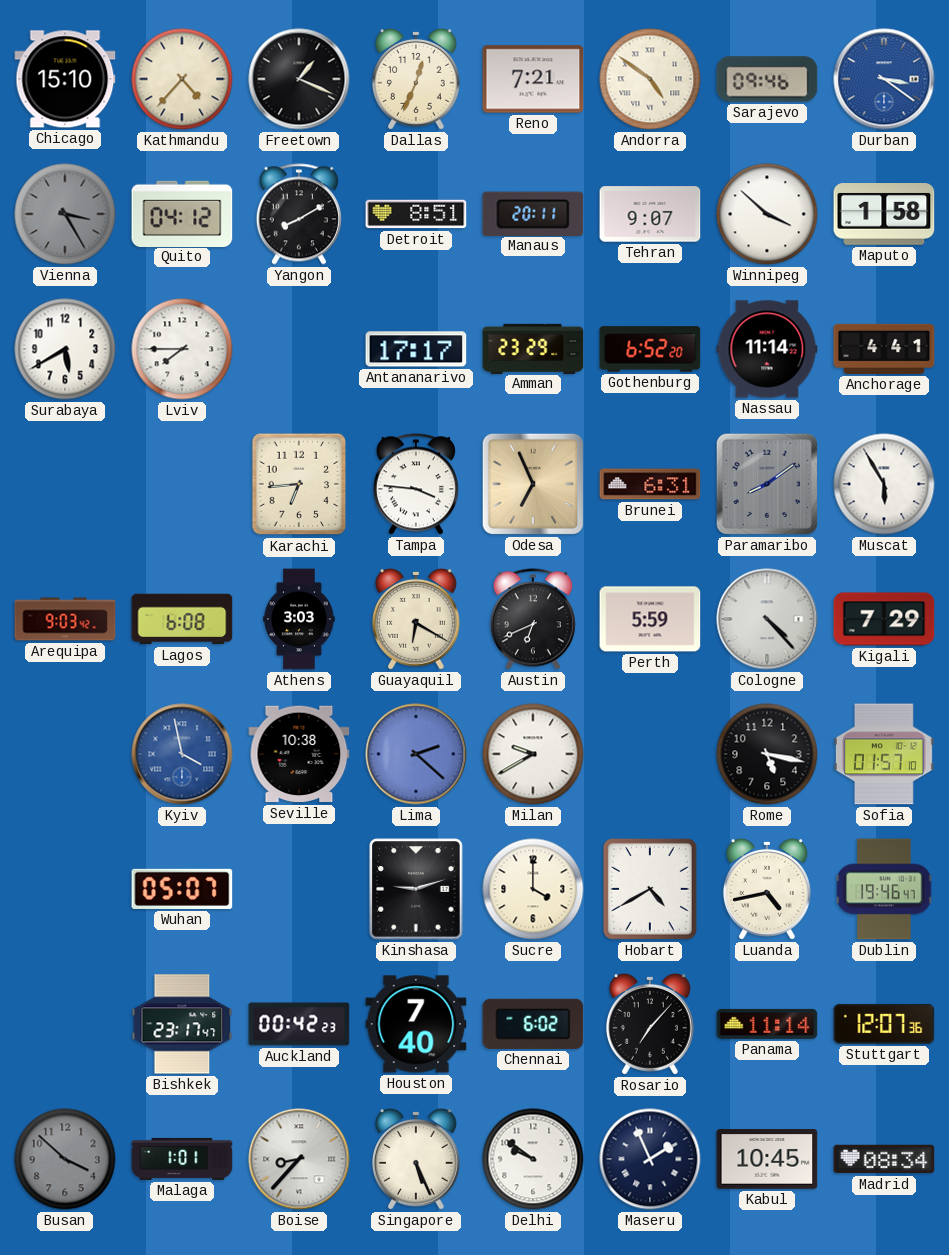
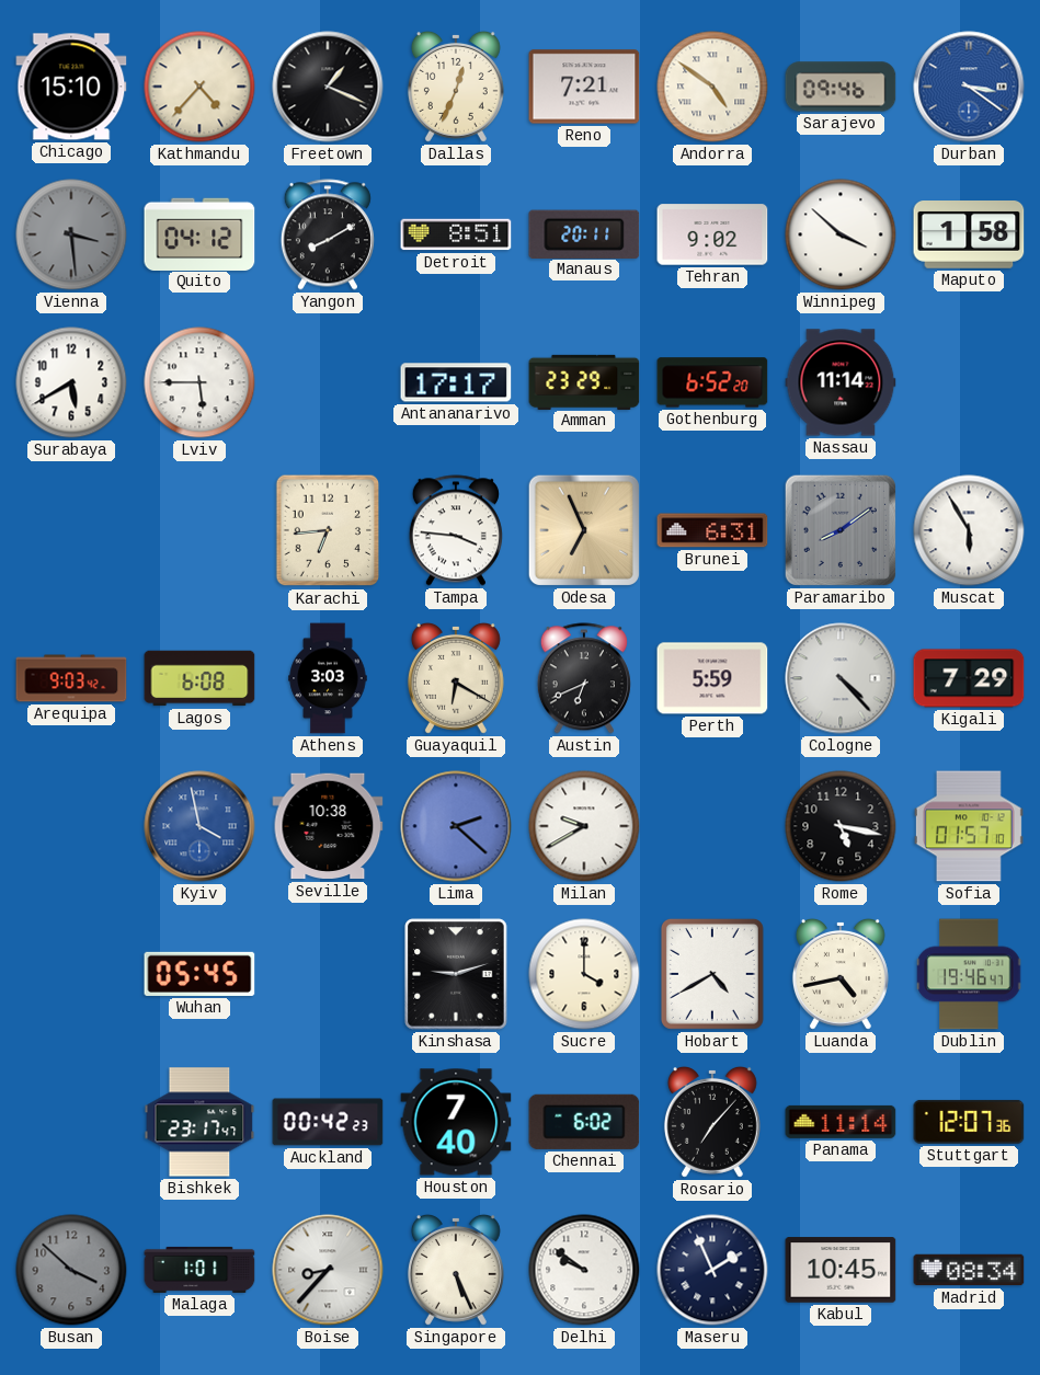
Vienna: 3:25 -> 3:29
Tehran: 9:07 -> 9:02
Lviv: 7:45 -> 5:45
Anchorage: 4:41 -> none
Wuhan: 05:07 -> 05:45
